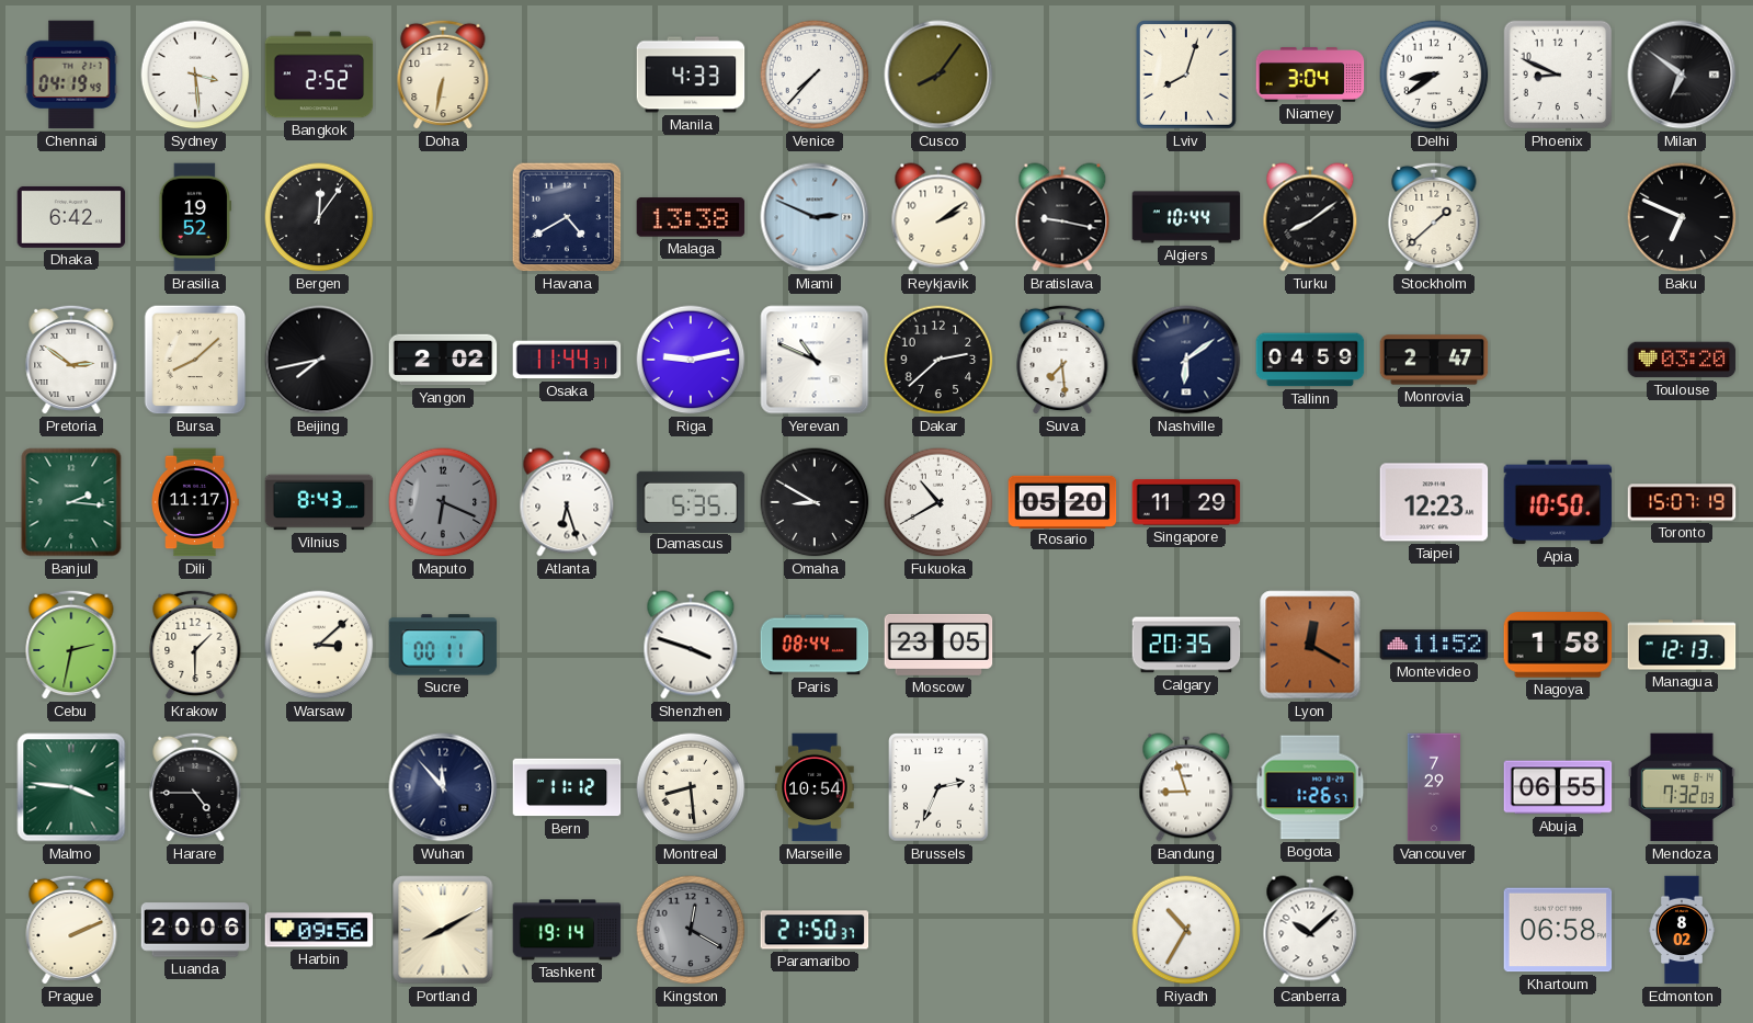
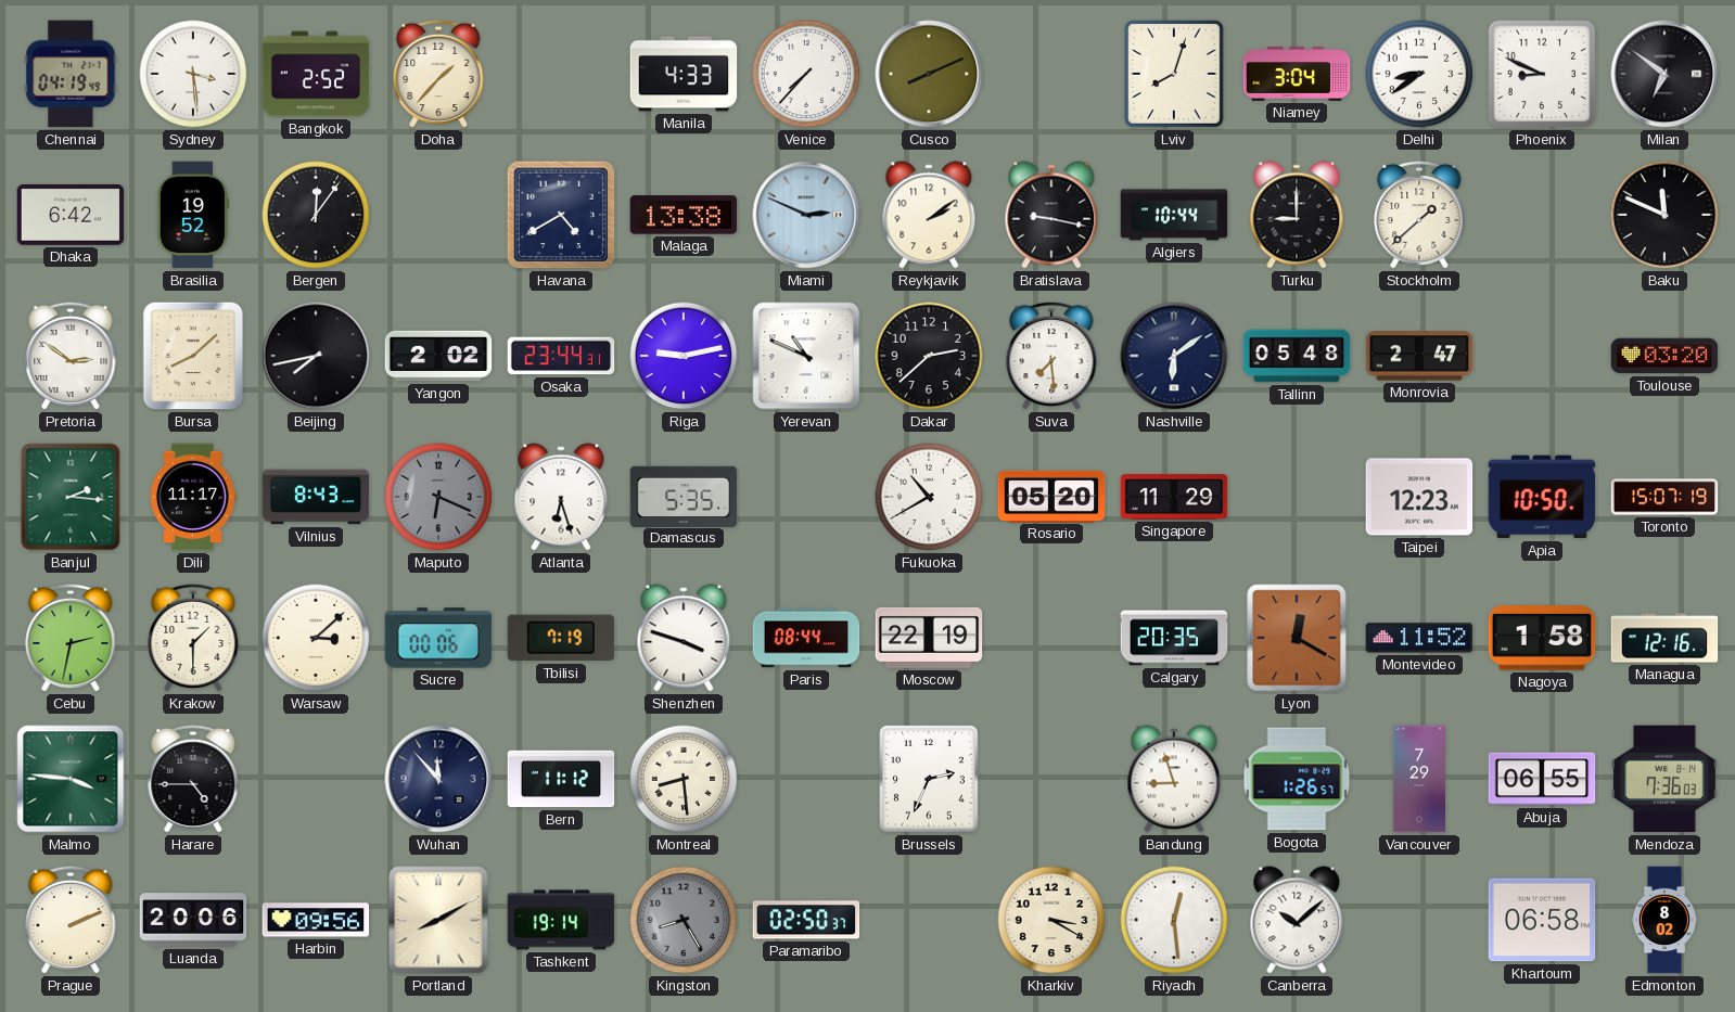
Doha: 6:32 -> 1:37
Cusco: 8:06 -> 8:11
Turku: 8:09 -> 9:00
Baku: 6:49 -> 11:49
Osaka: 11:44 -> 23:44
Tallinn: 04:59 -> 05:48
Omaha: 8:50 -> none
Sucre: 00:11 -> 00:06
Tbilisi: none -> 7:19
Moscow: 23:05 -> 22:19
Managua: 12:13 -> 12:16
Marseille: 10:54 -> none
Mendoza: 7:32 -> 7:36
Kingston: 12:20 -> 8:25
Paramaribo: 21:50 -> 02:50
Kharkiv: none -> 3:20
Riyadh: 10:35 -> 12:29
